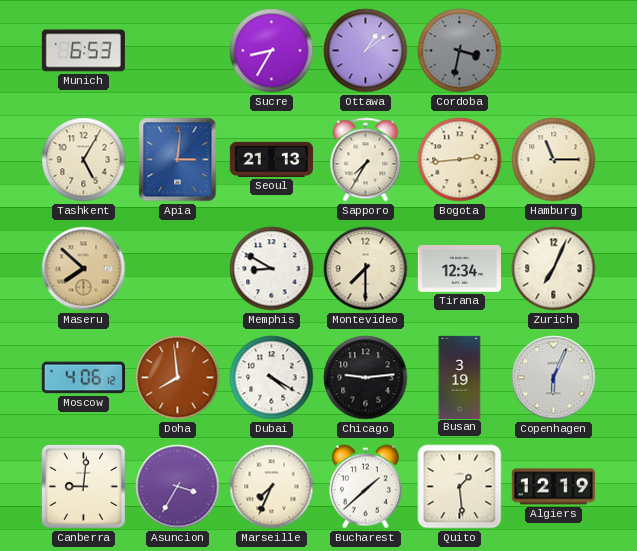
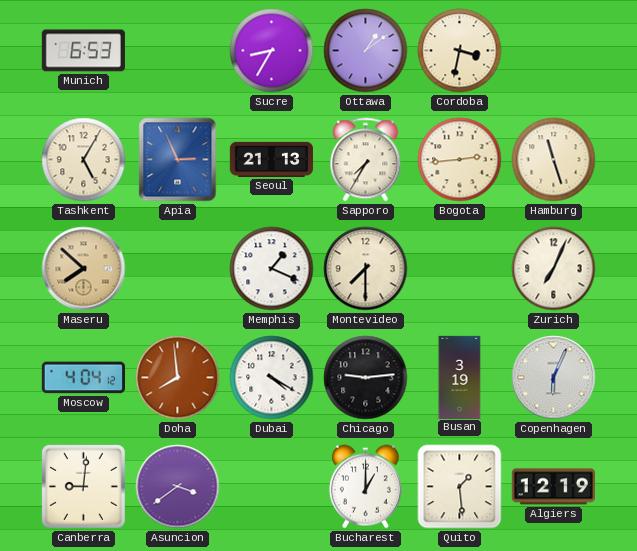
Cordoba dial: grey -> cream
Apia: 3:01 -> 2:56
Hamburg: 11:15 -> 11:27
Memphis: 8:50 -> 1:19
Tirana: 12:34 -> none
Moscow: 4:06 -> 4:04
Asuncion: 3:35 -> 3:39
Marseille: 7:34 -> none
Bucharest: 1:38 -> 1:00
